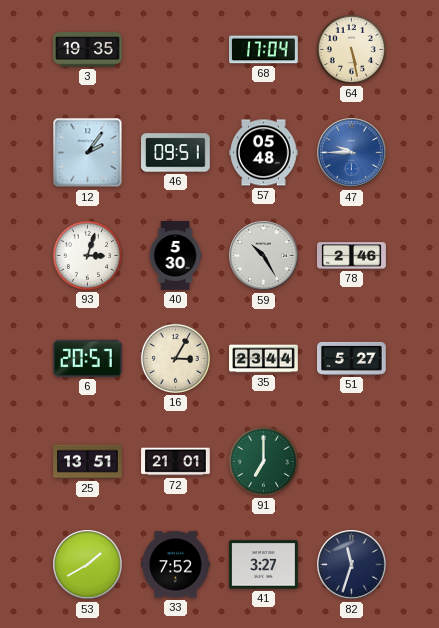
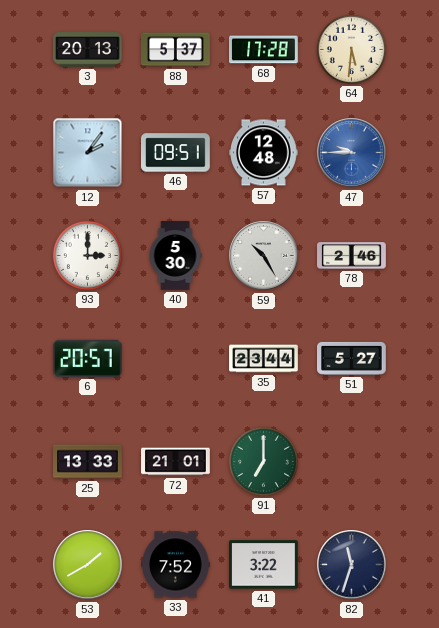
3: 19:35 -> 20:13
88: none -> 5:37
68: 17:04 -> 17:28
64: 5:28 -> 5:31
57: 05:48 -> 12:48
93: 3:03 -> 3:00
16: 3:05 -> none
25: 13:51 -> 13:33
41: 3:27 -> 3:22
